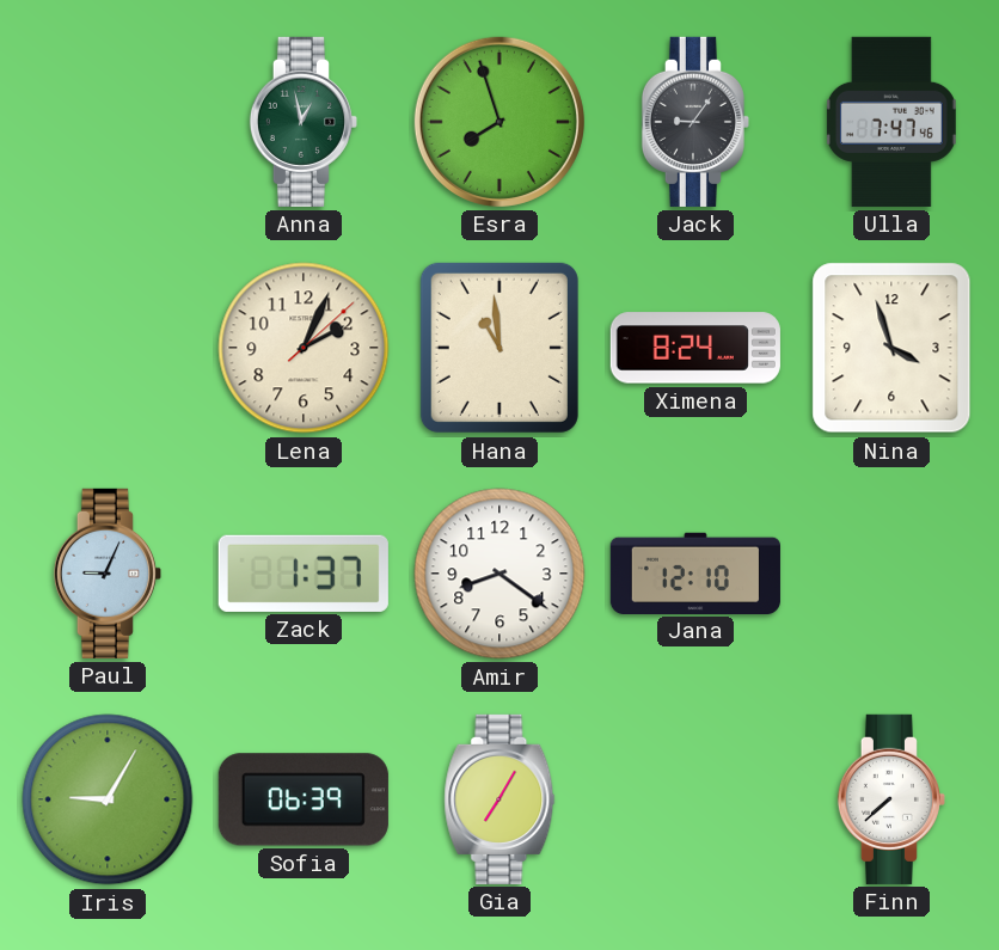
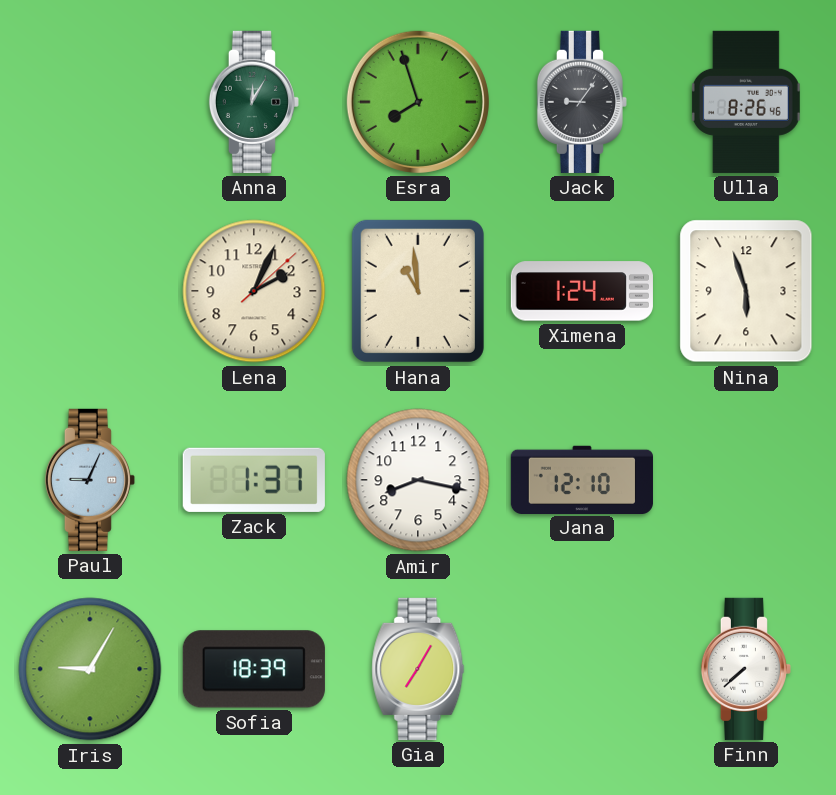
Anna: 12:58 -> 12:05
Ulla: 7:47 -> 8:26
Ximena: 8:24 -> 1:24
Nina: 3:57 -> 5:57
Amir: 8:21 -> 8:17
Sofia: 06:39 -> 18:39
